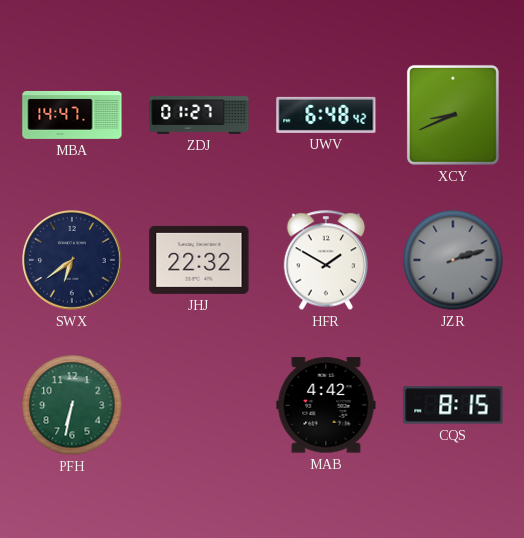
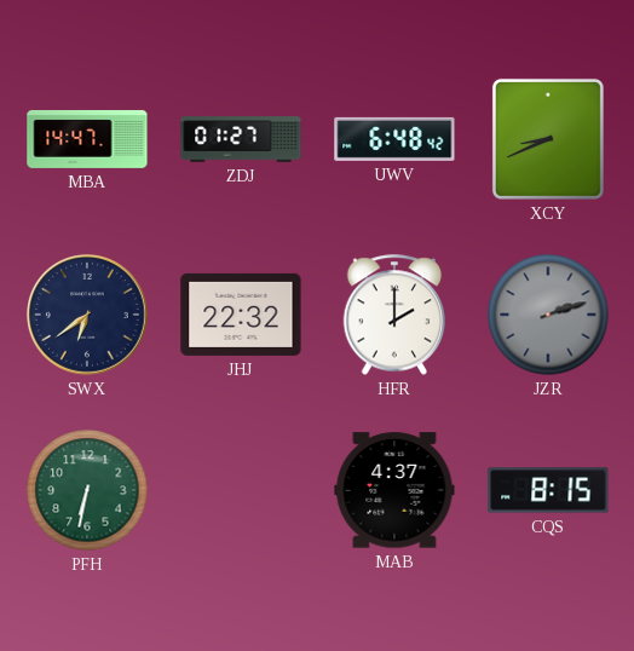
HFR: 1:50 -> 2:00
MAB: 4:42 -> 4:37
